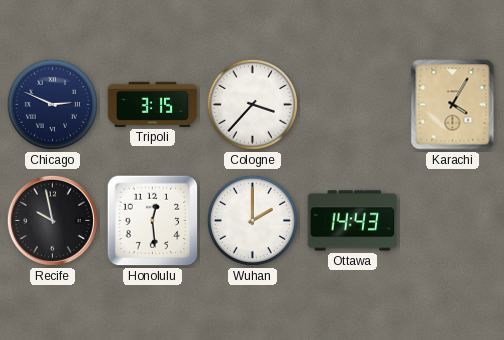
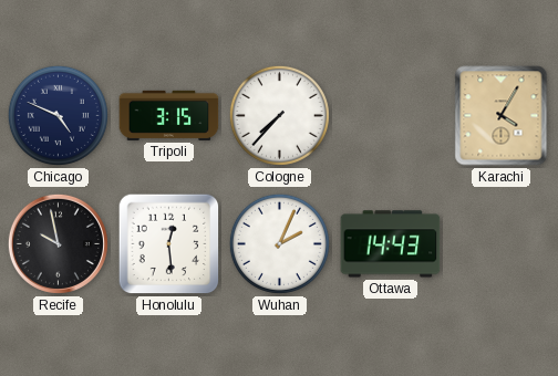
Chicago: 2:49 -> 4:49
Cologne: 3:37 -> 7:37
Wuhan: 2:00 -> 2:04
